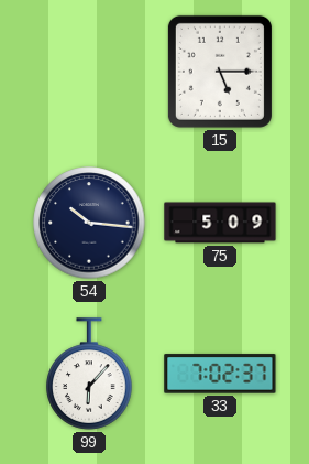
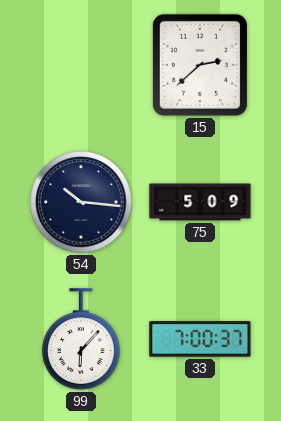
15: 5:15 -> 2:38
33: 7:02 -> 7:00
